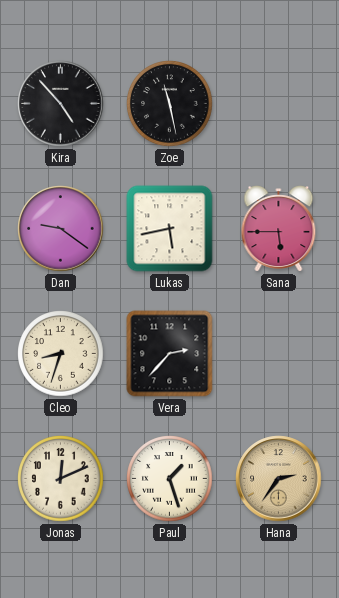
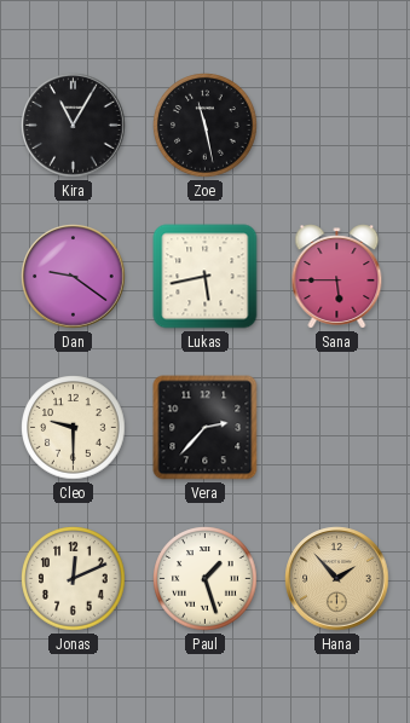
Kira: 4:53 -> 11:05
Cleo: 8:33 -> 9:30
Hana: 2:36 -> 1:53
